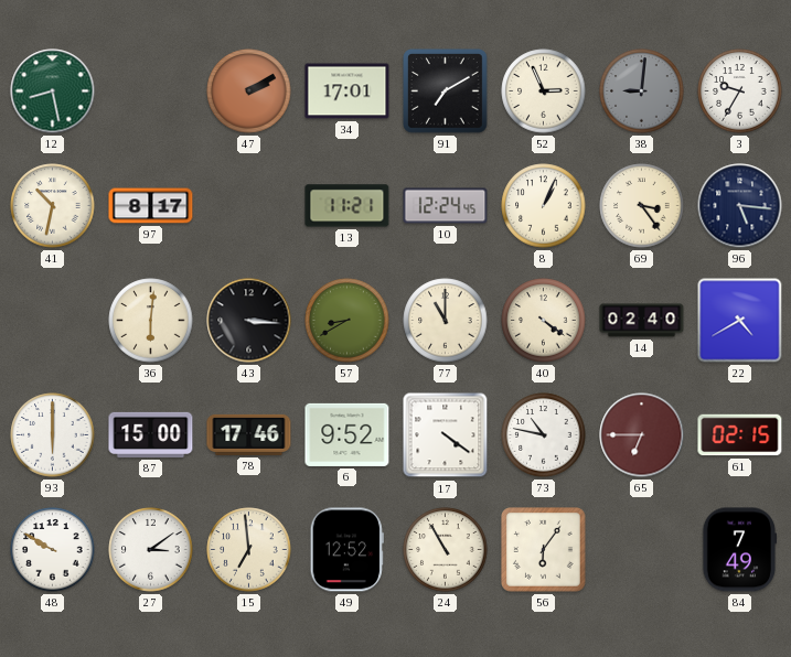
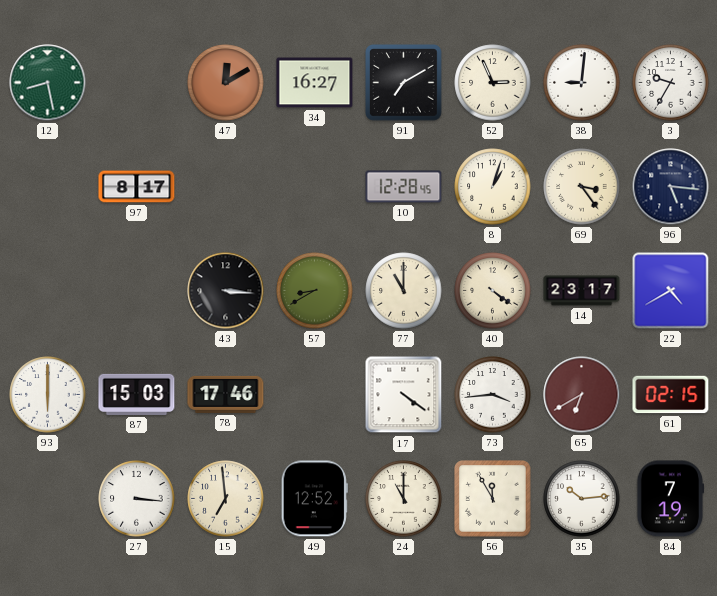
47: 2:10 -> 12:10
34: 17:01 -> 16:27
38 dial: grey -> white
41: 10:32 -> none
13: 11:21 -> none
10: 12:24 -> 12:28
8: 1:04 -> 1:03
36: 6:01 -> none
14: 02:40 -> 23:17
87: 15:00 -> 15:03
6: 9:52 -> none
73: 10:47 -> 3:44
65: 6:45 -> 6:40
48: 9:50 -> none
27: 3:09 -> 3:16
24: 10:55 -> 11:00
56: 6:06 -> 11:55
35: none -> 10:14
84: 7:49 -> 7:19
